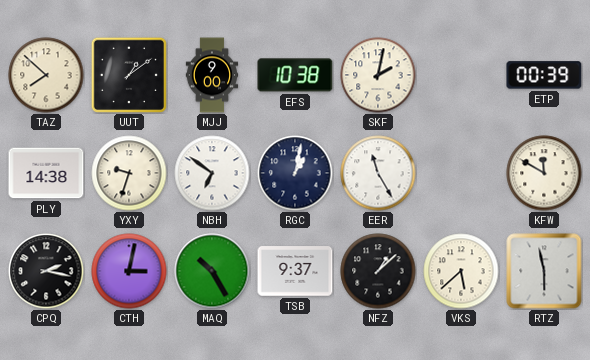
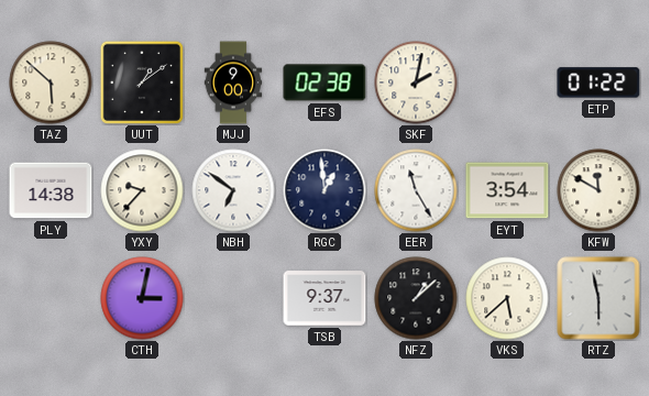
TAZ: 7:52 -> 5:52
EFS: 10:38 -> 02:38
ETP: 00:39 -> 01:22
YXY: 9:33 -> 9:37
RGC: 1:02 -> 12:59
EYT: none -> 3:54
CPQ: 2:17 -> none
MAQ: 10:25 -> none
